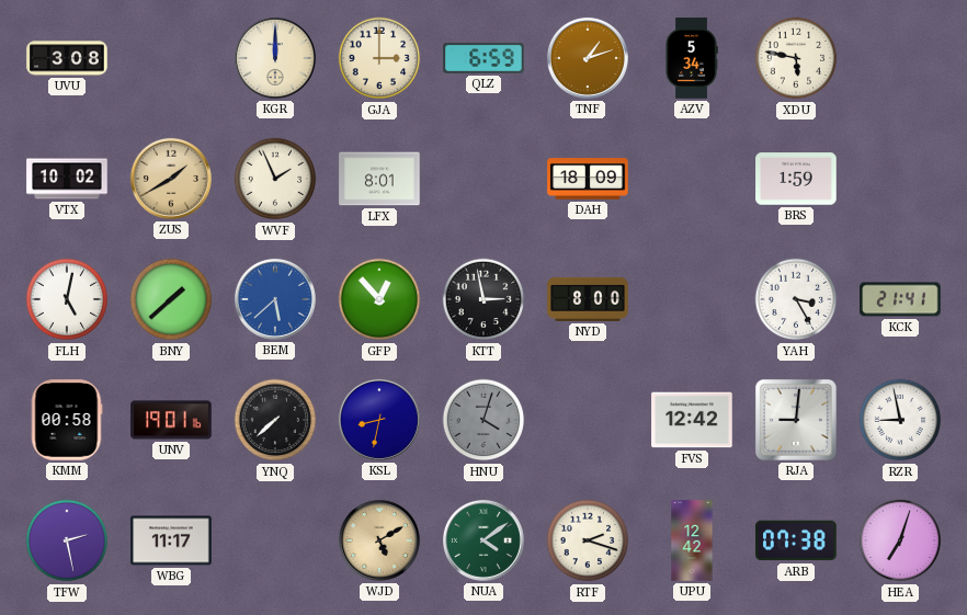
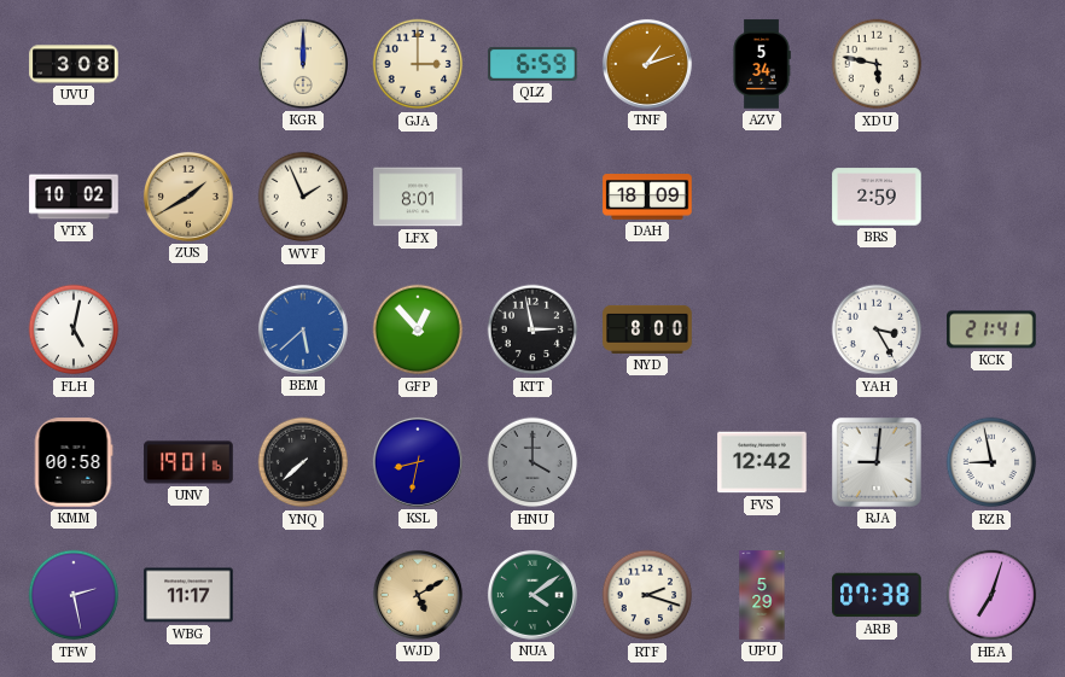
BRS: 1:59 -> 2:59
BNY: 1:38 -> none
HNU: 4:03 -> 4:00
UPU: 12:42 -> 5:29
